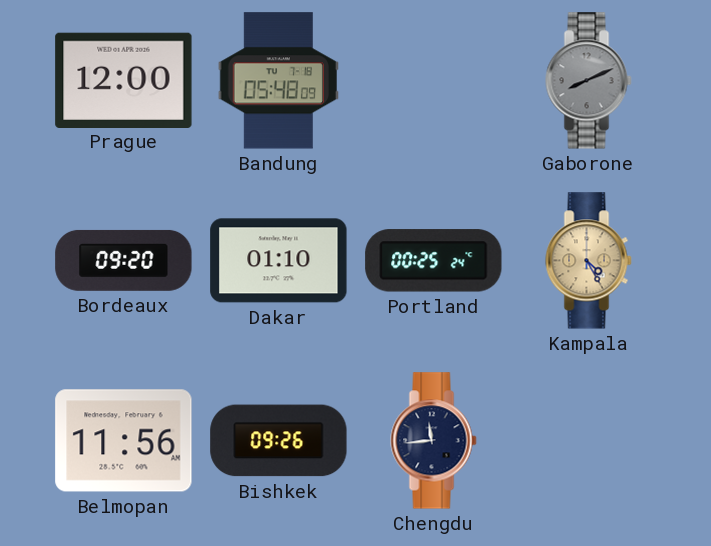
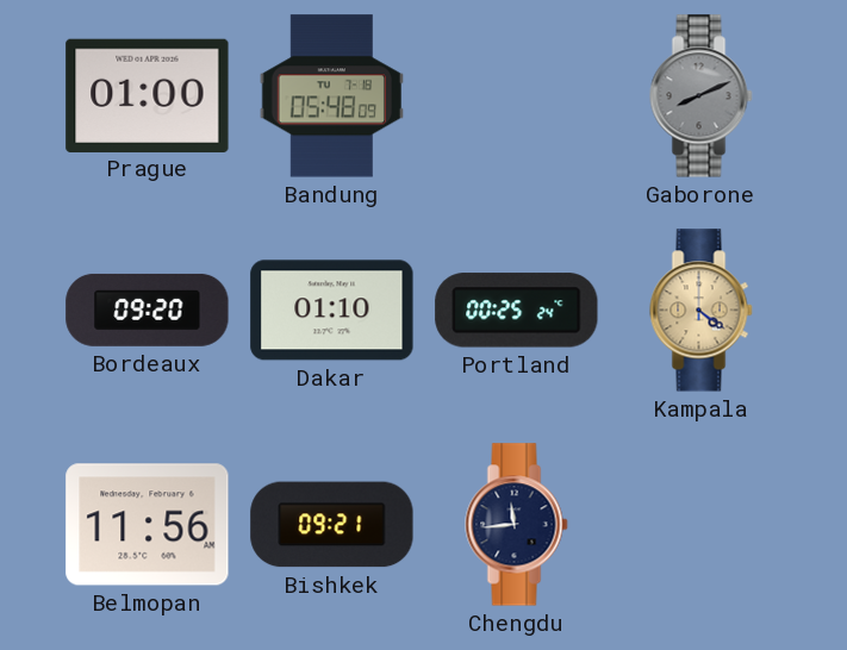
Prague: 12:00 -> 01:00
Kampala: 4:25 -> 4:21
Bishkek: 09:26 -> 09:21
